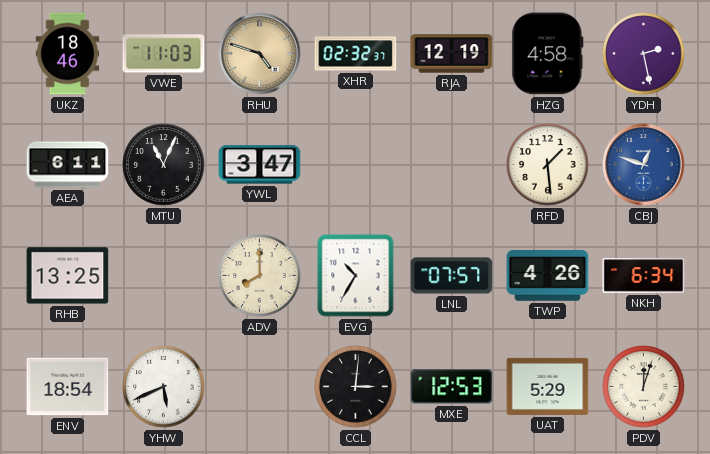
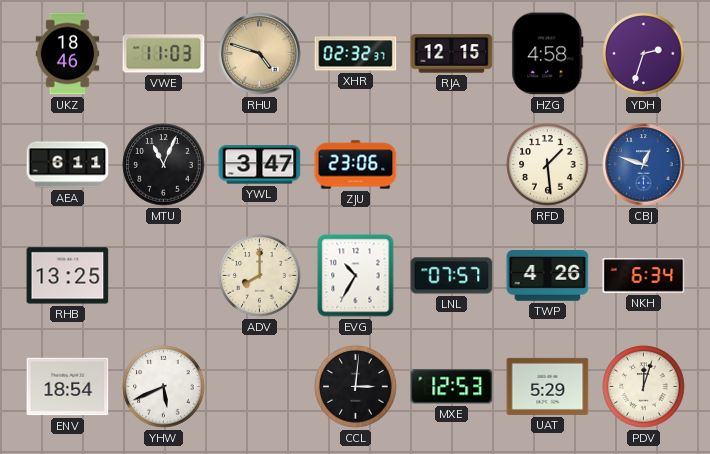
RJA: 12:19 -> 12:15
YDH: 2:28 -> 2:33
ZJU: none -> 23:06
